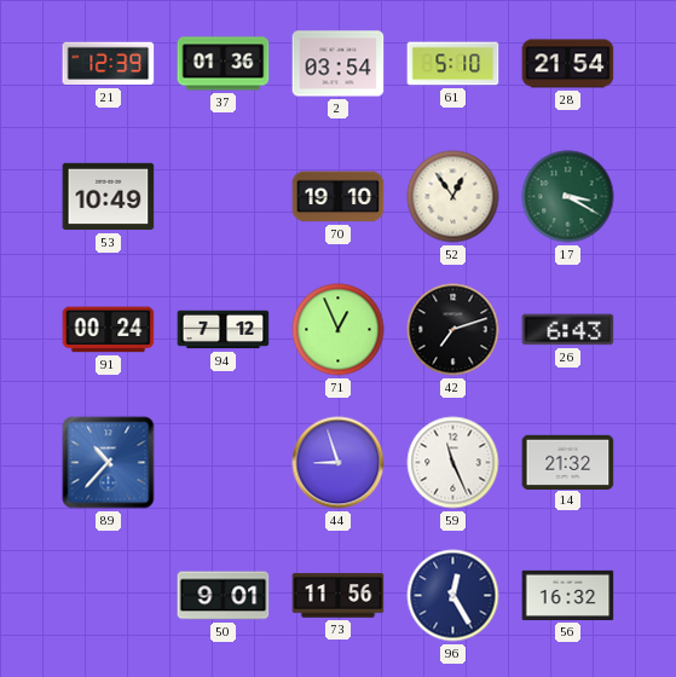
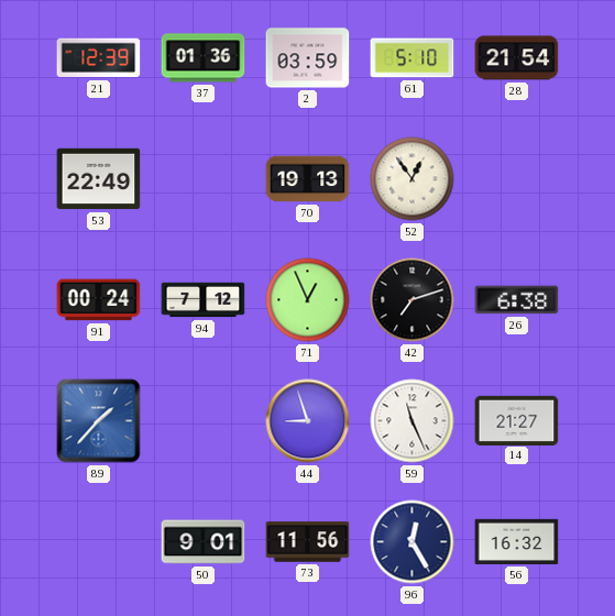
2: 03:54 -> 03:59
53: 10:49 -> 22:49
70: 19:10 -> 19:13
17: 3:20 -> none
26: 6:43 -> 6:38
89: 10:37 -> 1:37
14: 21:32 -> 21:27
